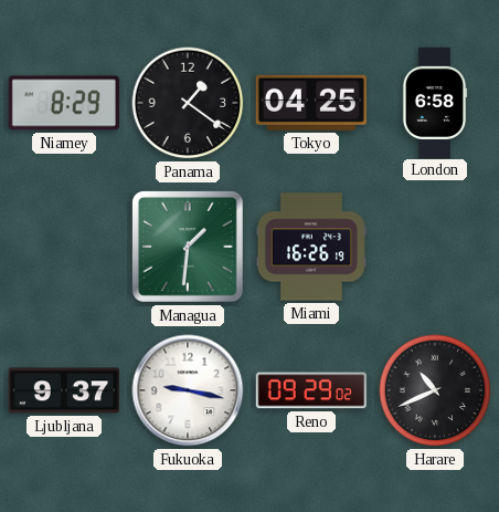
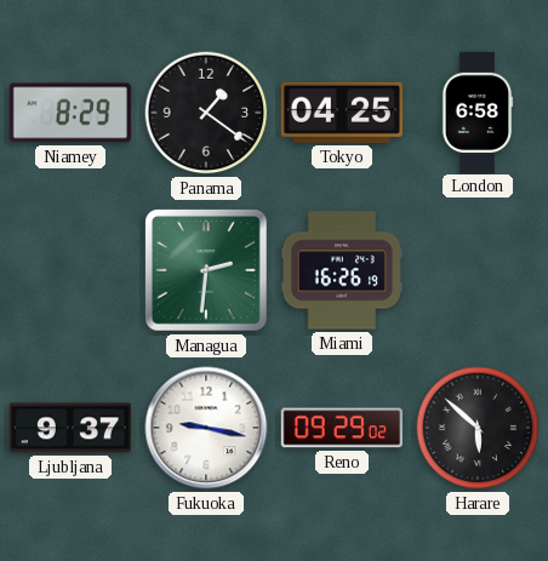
Managua: 1:31 -> 2:31
Harare: 10:41 -> 5:52
